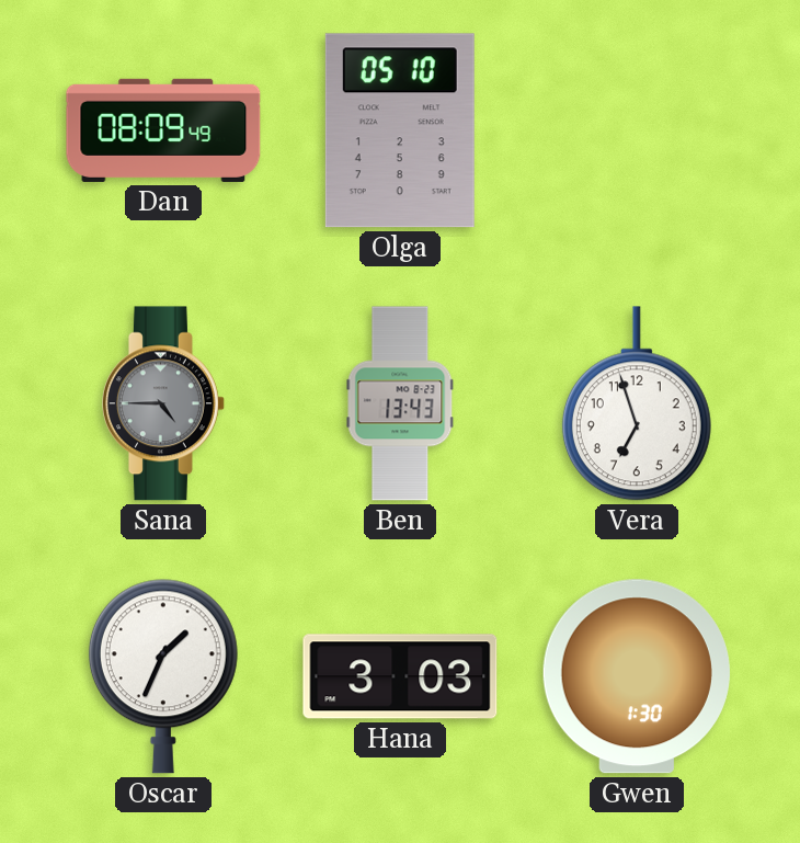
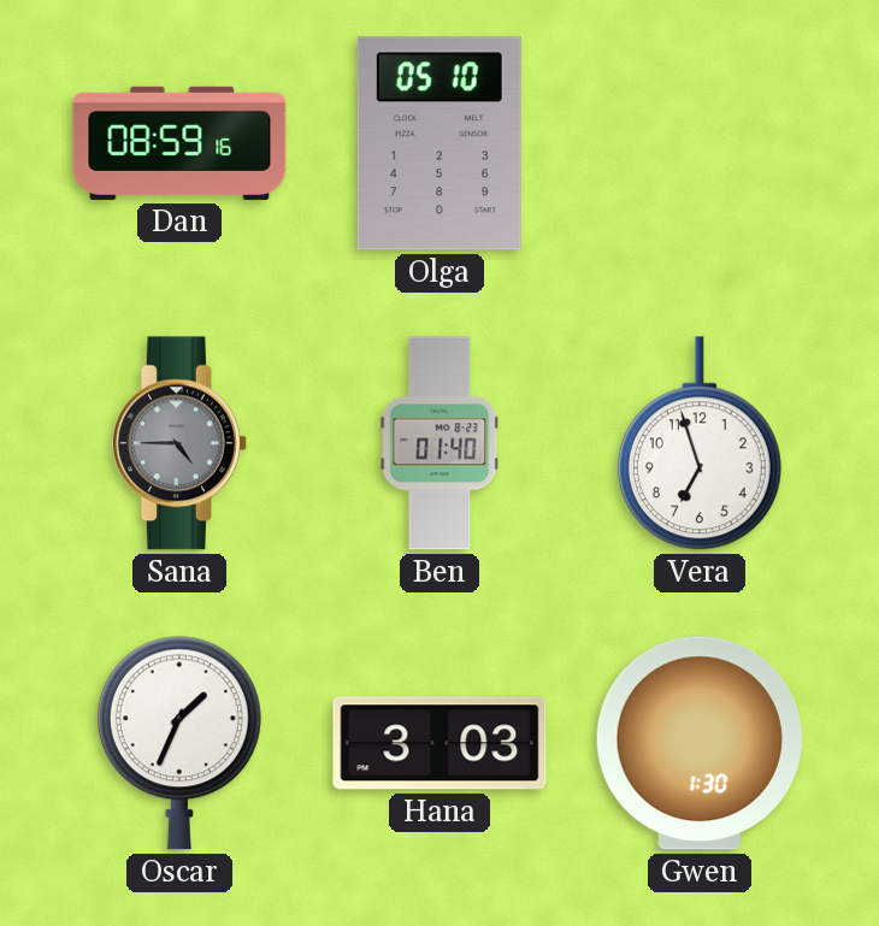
Dan: 08:09 -> 08:59
Ben: 13:43 -> 01:40
